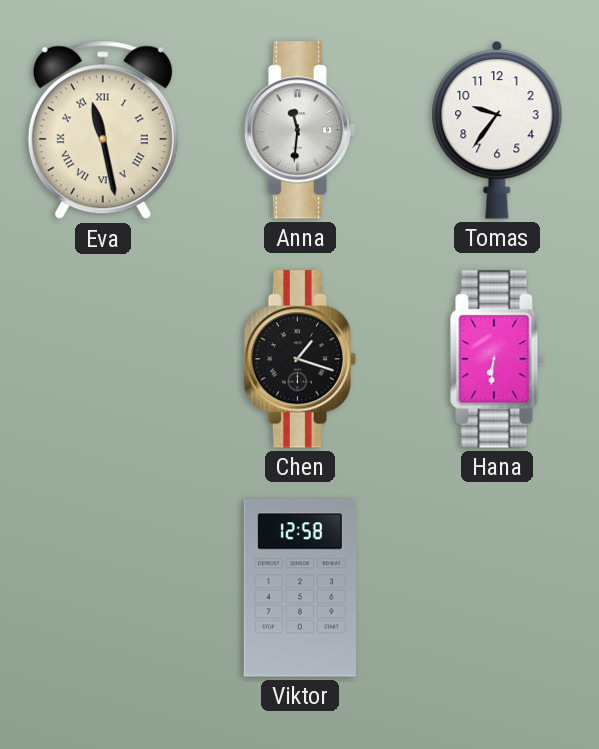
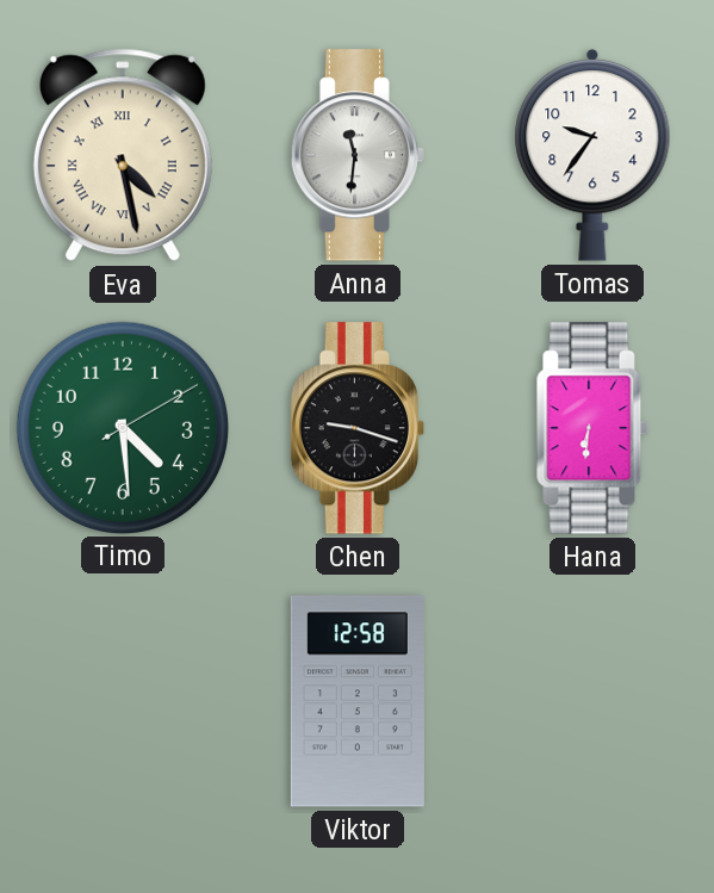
Eva: 11:28 -> 4:28
Timo: none -> 4:29
Chen: 1:18 -> 9:18
